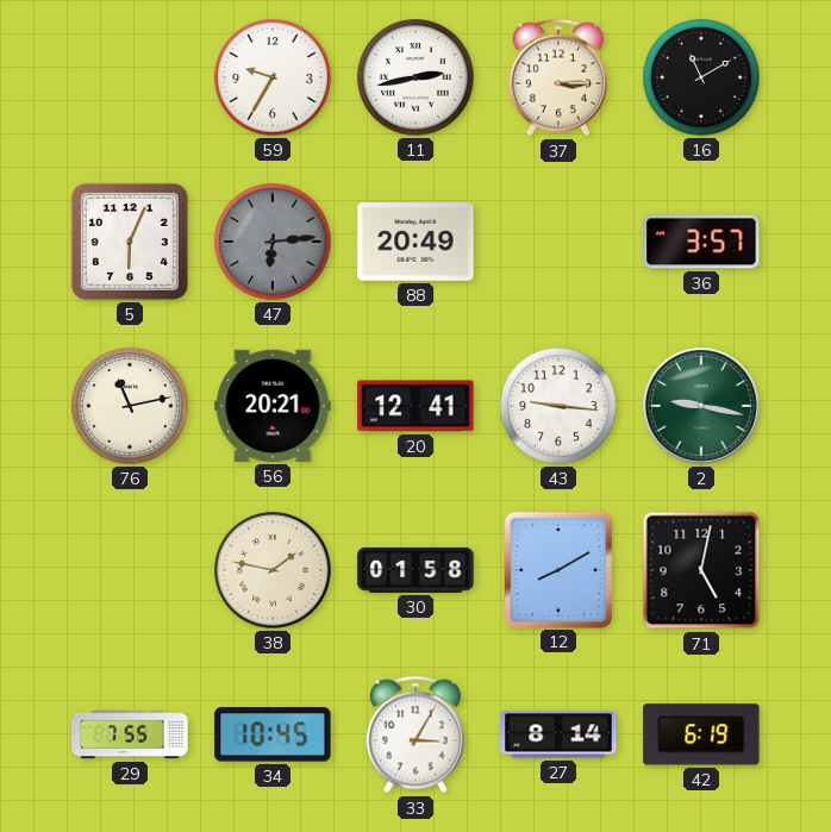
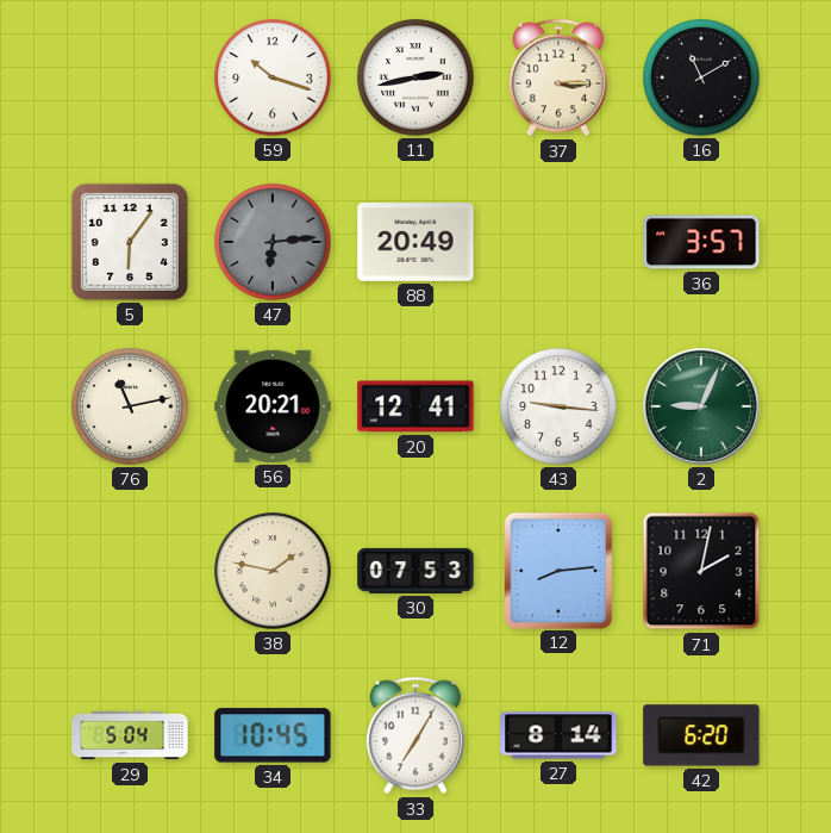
59: 9:35 -> 10:18
5: 6:04 -> 6:06
2: 9:17 -> 9:04
30: 01:58 -> 07:53
12: 8:10 -> 8:14
71: 5:02 -> 2:02
29: 7:55 -> 5:04
33: 3:05 -> 7:05
42: 6:19 -> 6:20
